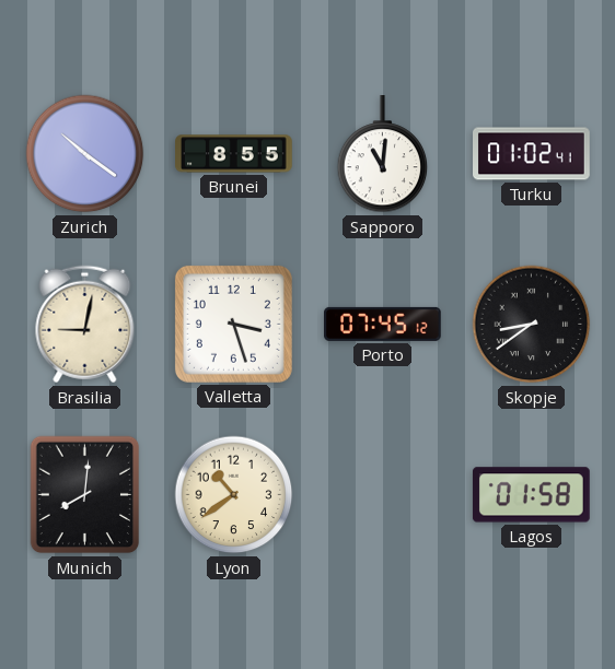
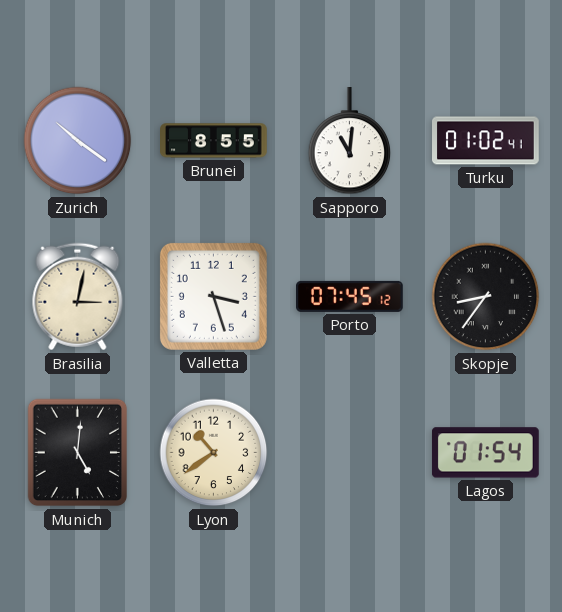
Brasilia: 9:02 -> 3:02
Skopje: 8:39 -> 8:36
Munich: 8:01 -> 5:01
Lagos: 01:58 -> 01:54
